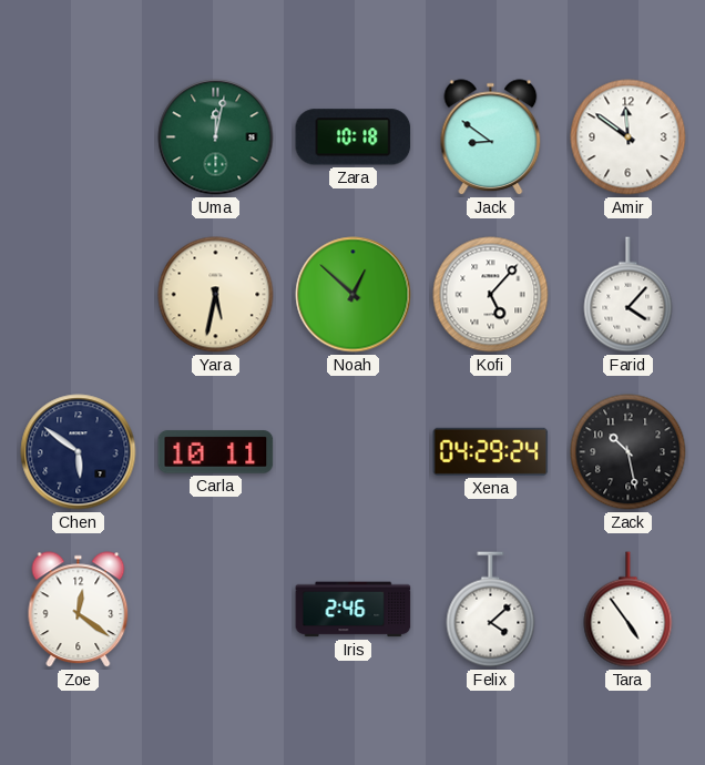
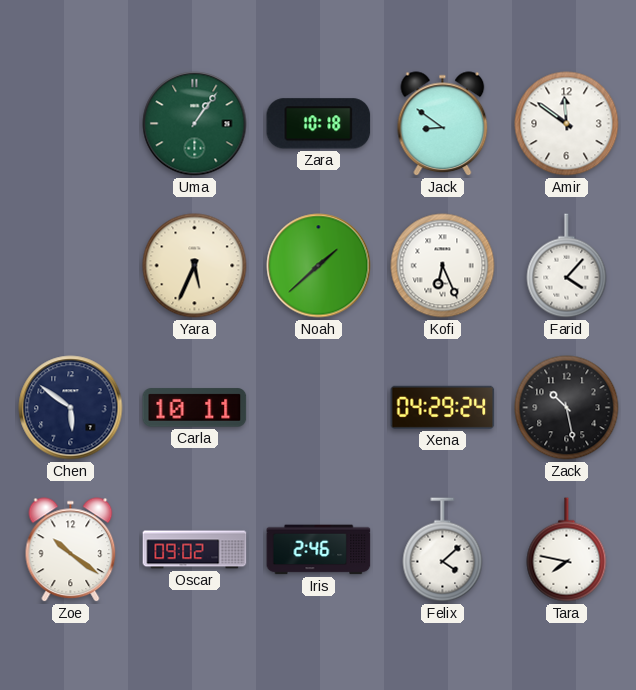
Uma: 12:02 -> 1:06
Yara: 5:32 -> 5:34
Noah: 12:52 -> 1:38
Kofi: 5:07 -> 6:26
Zoe: 12:21 -> 10:21
Oscar: none -> 09:02
Tara: 4:54 -> 7:47
